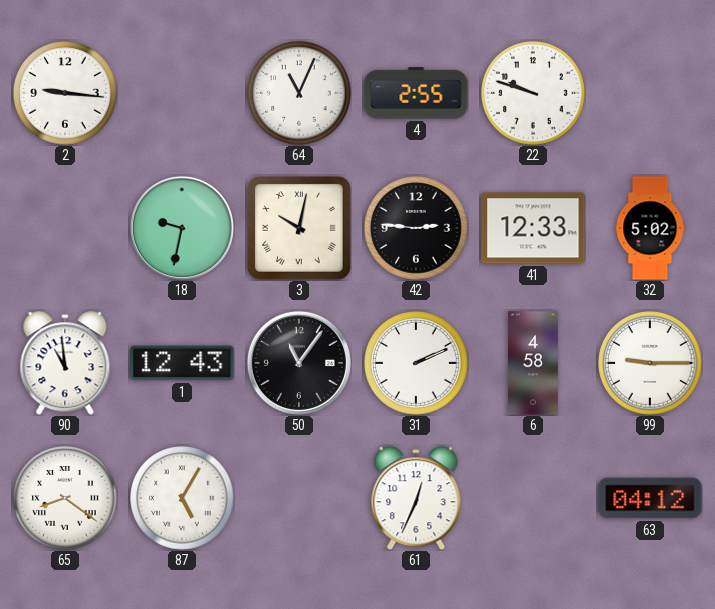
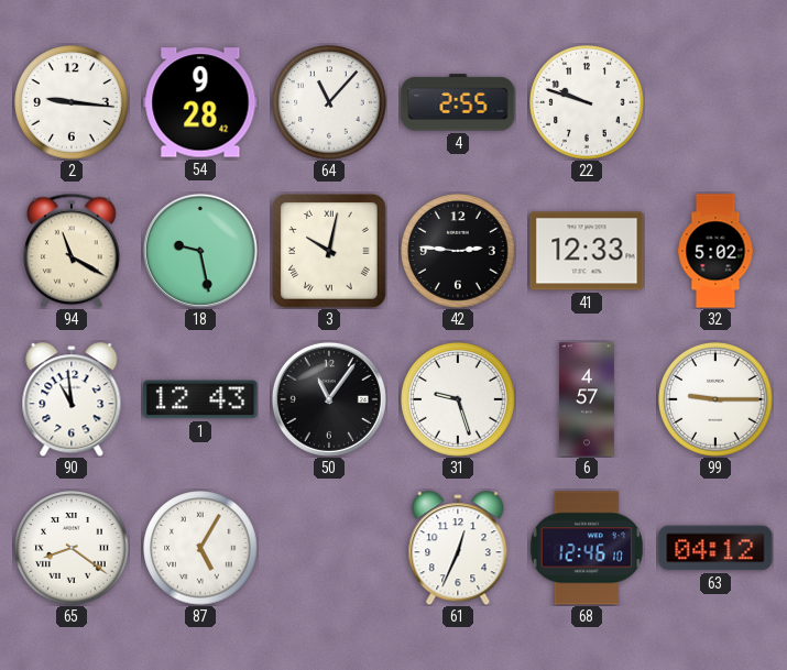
54: none -> 9:28
64: 11:04 -> 11:07
94: none -> 11:20
18: 9:32 -> 9:28
31: 2:11 -> 9:27
6: 4:58 -> 4:57
68: none -> 12:46
